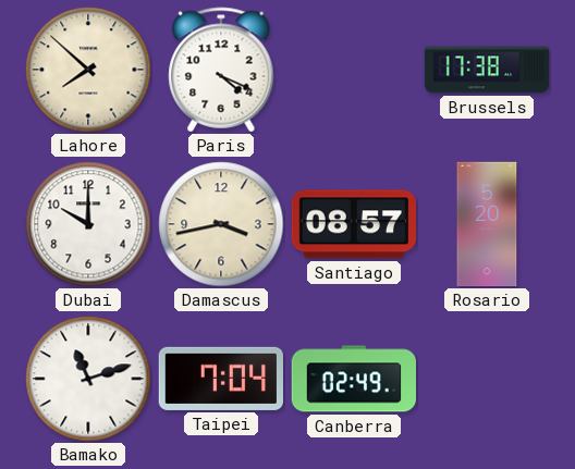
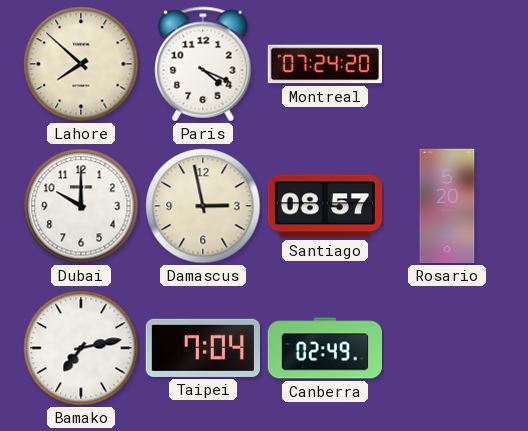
Montreal: none -> 07:24
Brussels: 17:38 -> none
Damascus: 3:43 -> 2:58
Bamako: 11:12 -> 7:13
